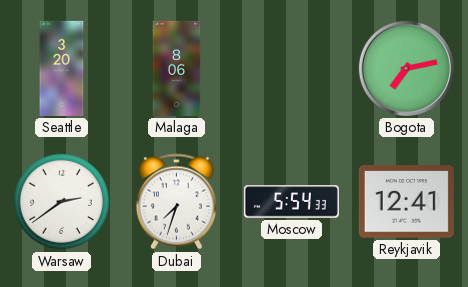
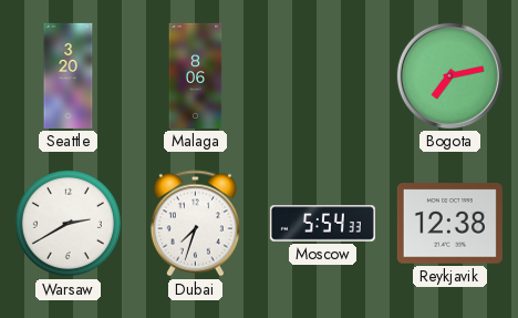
Warsaw: 2:39 -> 2:40
Reykjavik: 12:41 -> 12:38
